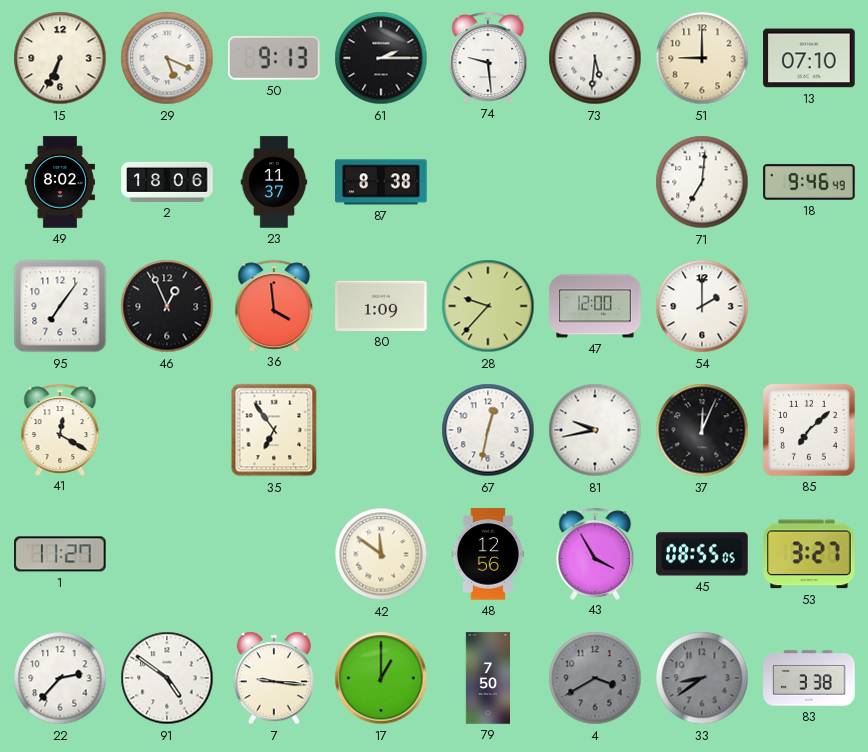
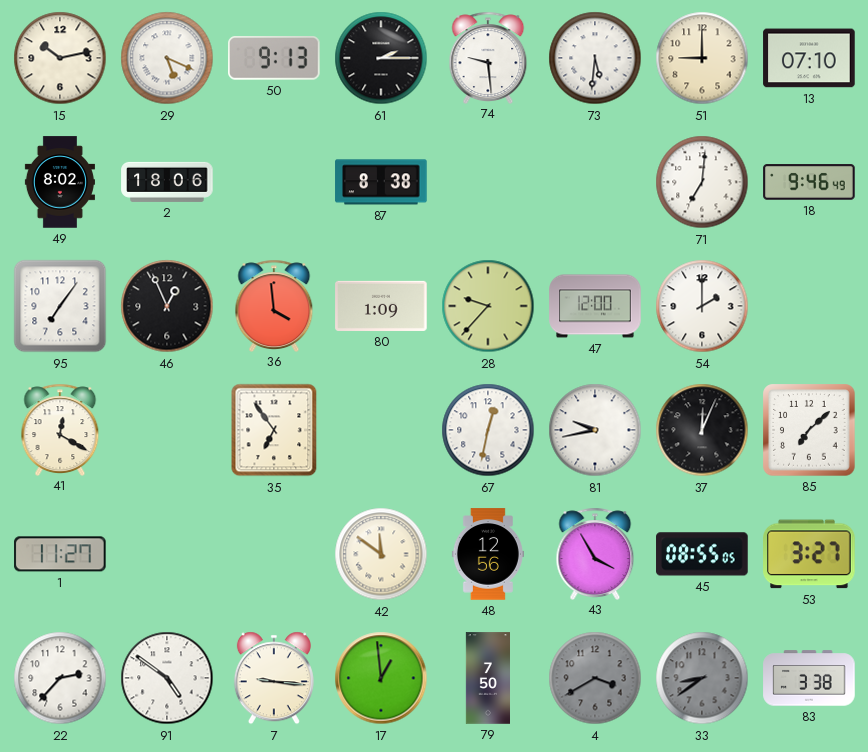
15: 6:34 -> 10:13
23: 11:37 -> none
17: 1:00 -> 12:59
